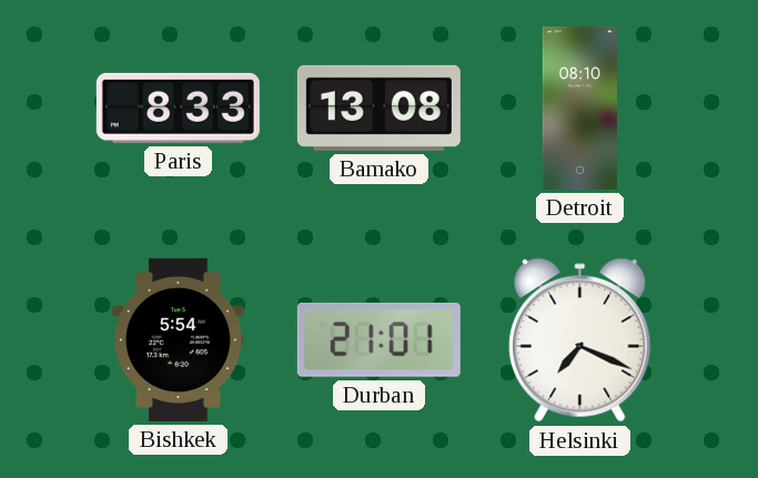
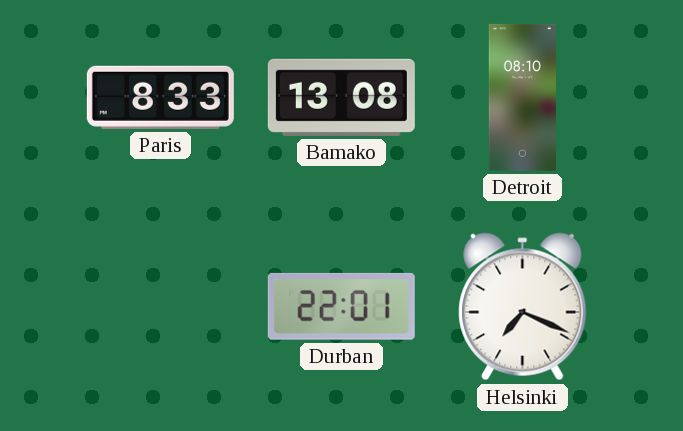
Bishkek: 5:54 -> none
Durban: 21:01 -> 22:01
